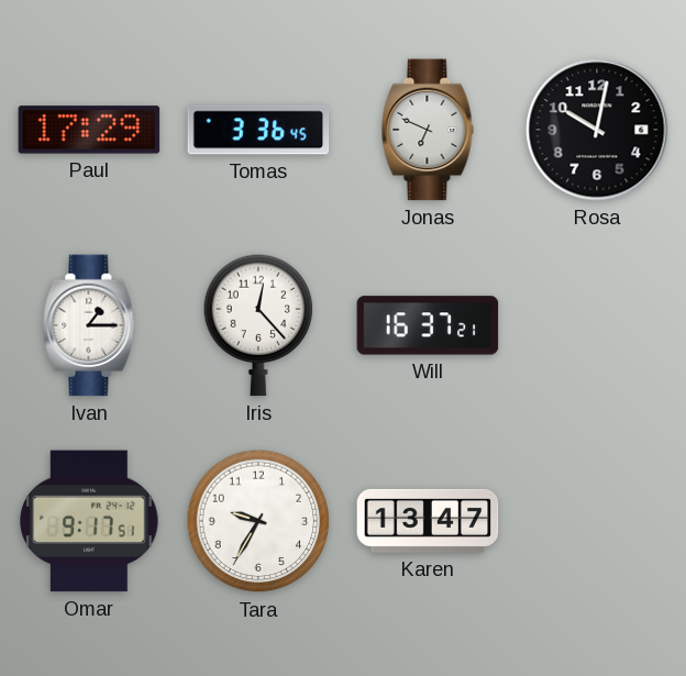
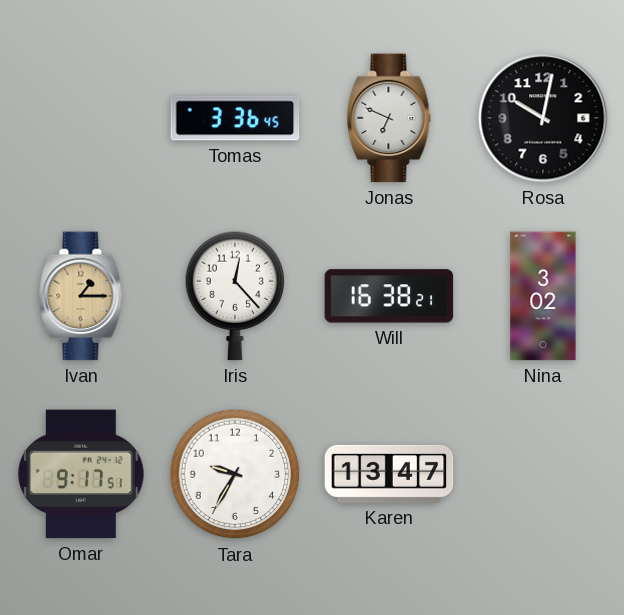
Paul: 17:29 -> none
Ivan dial: white -> champagne
Will: 16:37 -> 16:38
Nina: none -> 3:02
